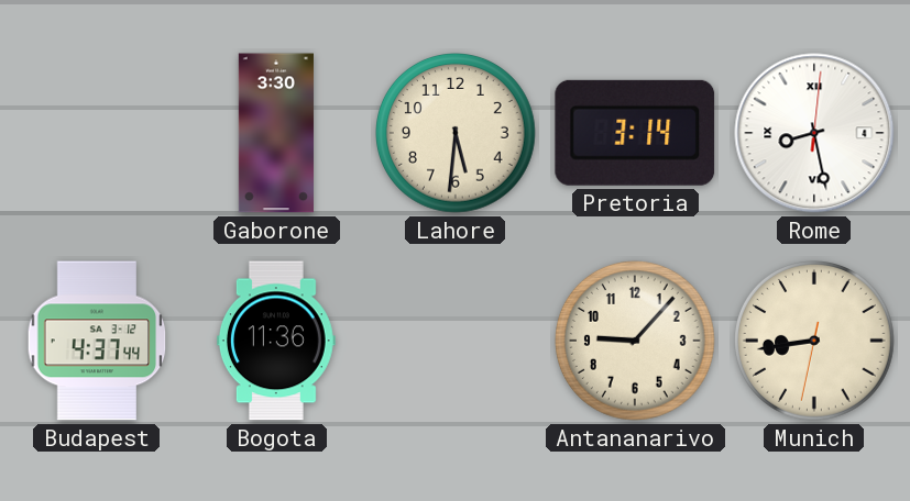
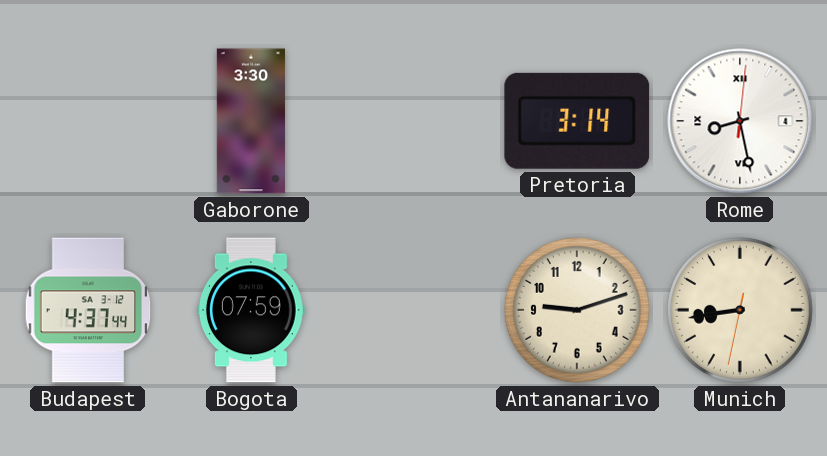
Lahore: 5:31 -> none
Bogota: 11:36 -> 07:59
Antananarivo: 9:07 -> 9:12
